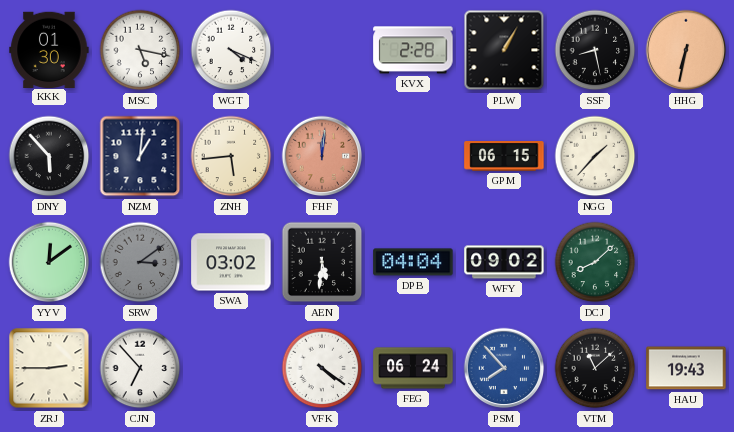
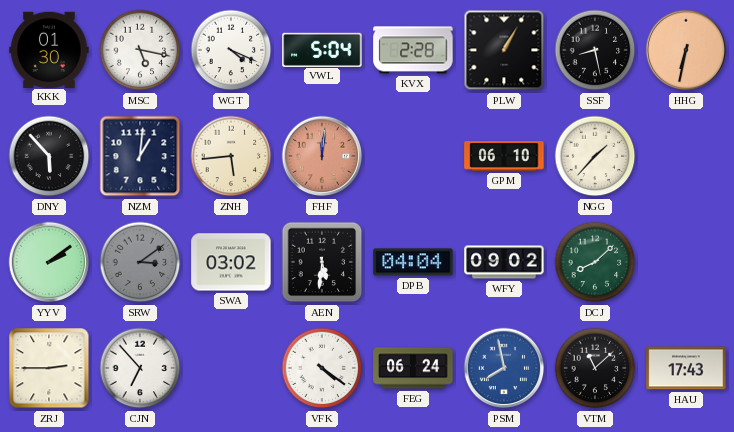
VWL: none -> 5:04
GPM: 06:15 -> 06:10
YYV: 12:09 -> 2:09
PSM: 7:53 -> 7:58
HAU: 19:43 -> 17:43
